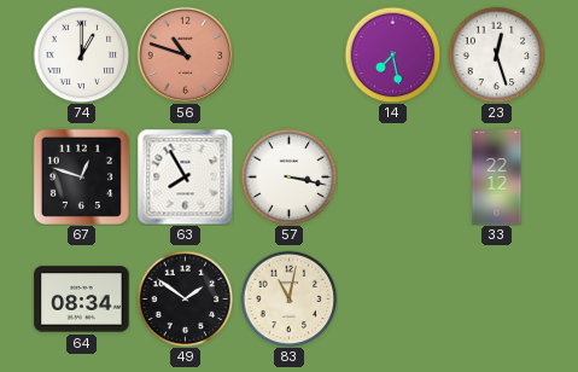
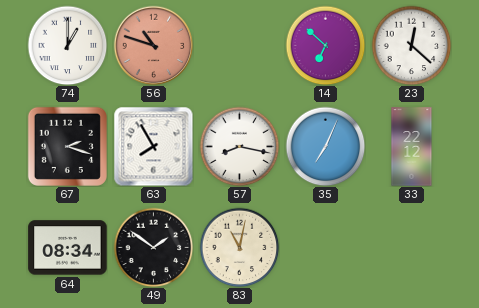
14: 7:28 -> 6:52
23: 12:27 -> 12:22
67: 12:48 -> 2:18
57: 3:17 -> 8:17
35: none -> 7:04
